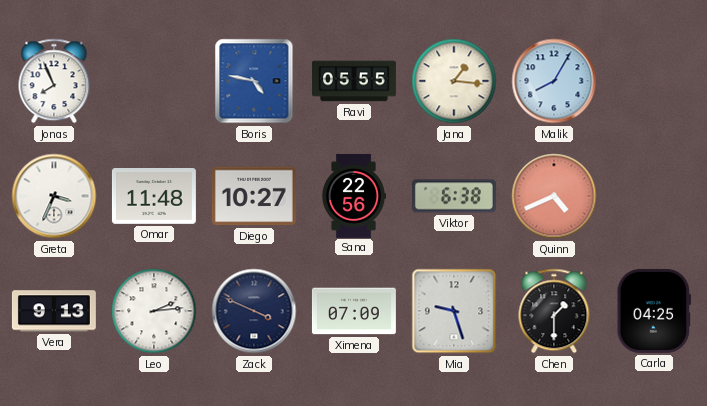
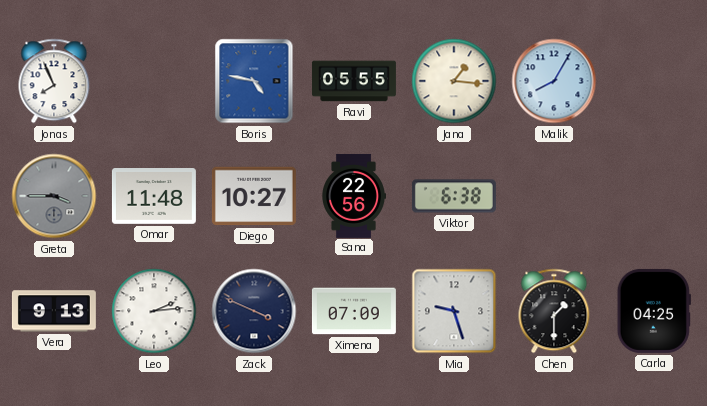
Greta: 3:34 -> 3:45
Greta dial: white -> grey
Quinn: 4:41 -> none
